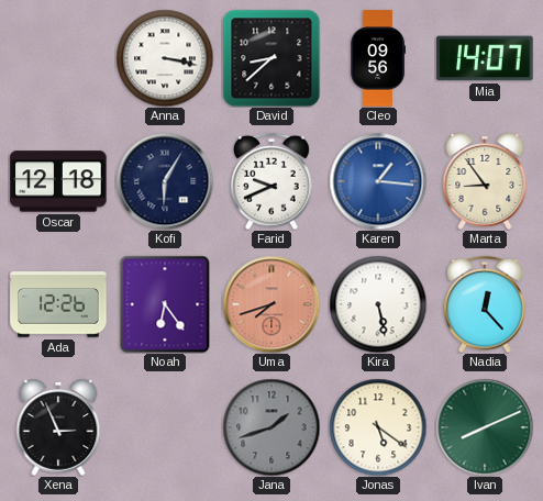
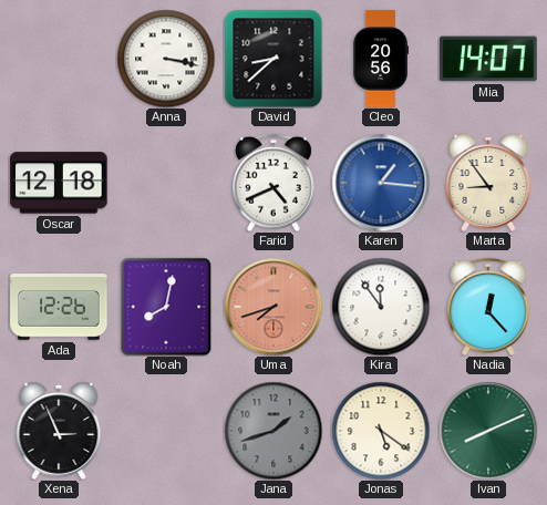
Cleo: 09:56 -> 20:56
Kofi: 6:05 -> none
Farid: 9:41 -> 4:41
Noah: 6:24 -> 8:02
Kira: 5:28 -> 11:54
